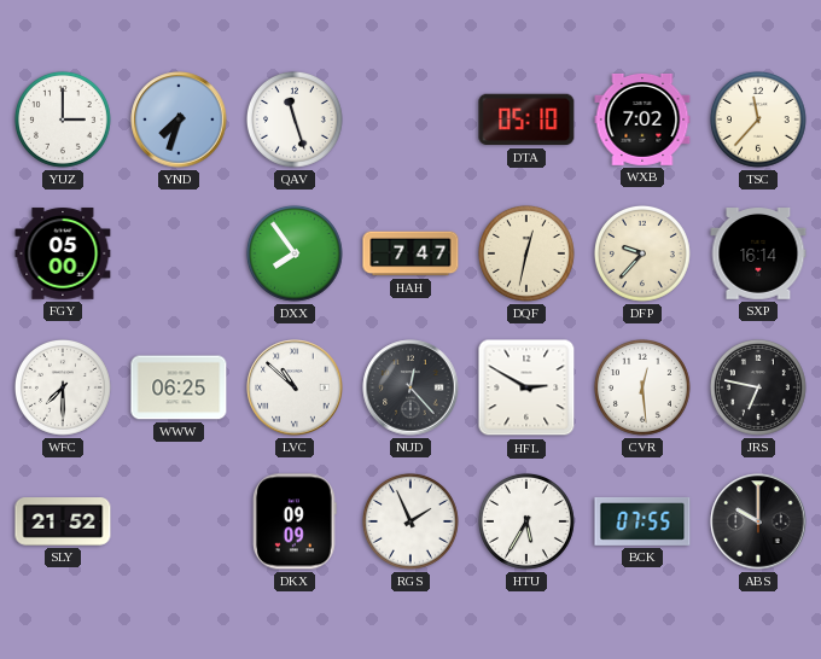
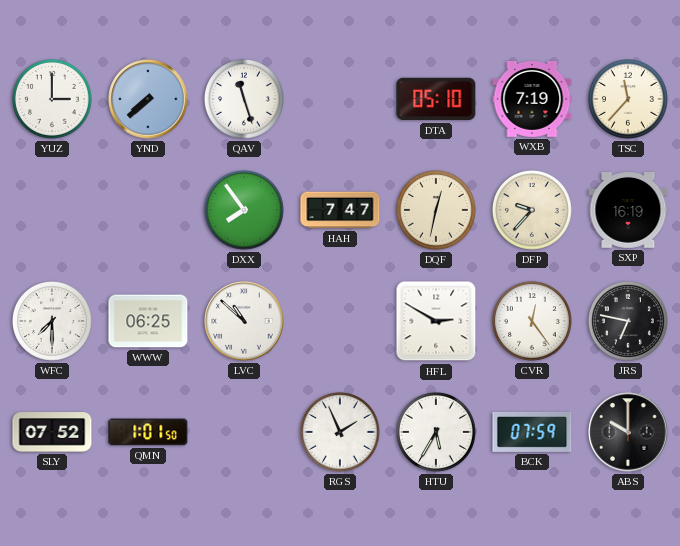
YND: 7:33 -> 7:38
WXB: 7:02 -> 7:19
FGY: 05:00 -> none
SXP: 16:14 -> 16:19
NUD: 12:23 -> none
CVR: 12:29 -> 12:24
SLY: 21:52 -> 07:52
QMN: none -> 1:01
DKX: 09:09 -> none
BCK: 07:55 -> 07:59
